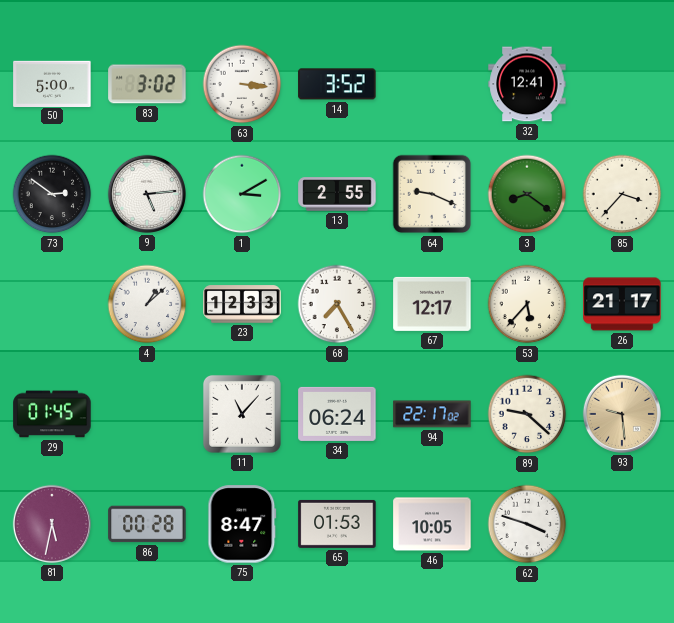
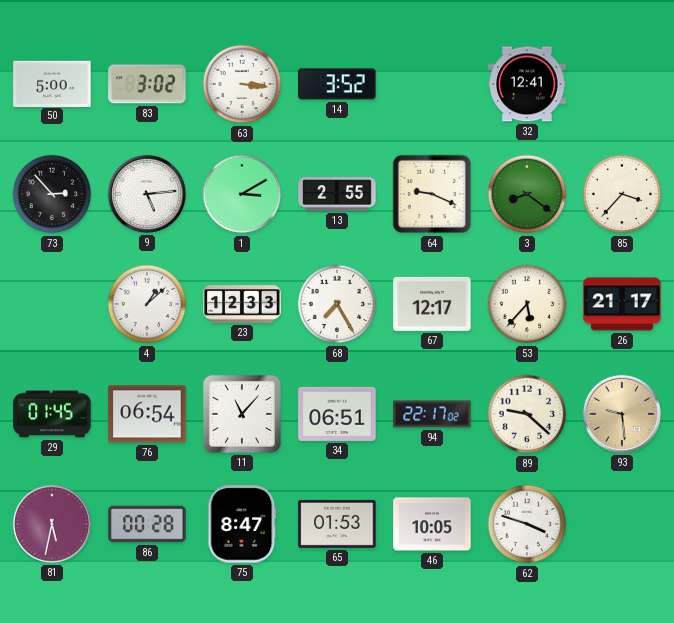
73: 2:51 -> 2:53
76: none -> 06:54
34: 06:24 -> 06:51
